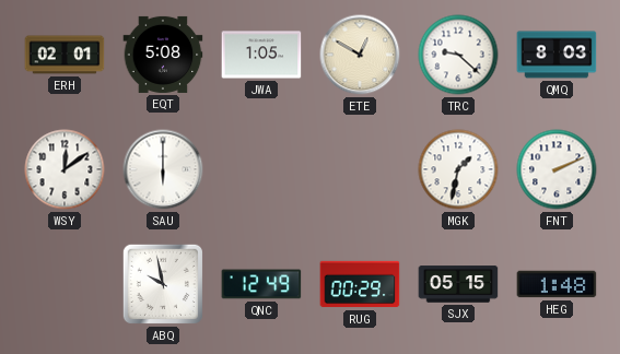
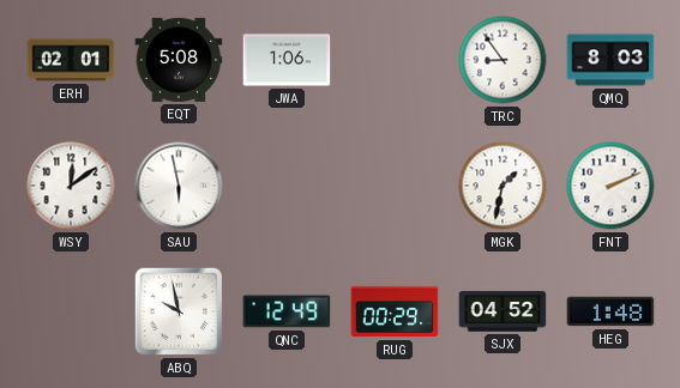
JWA: 1:05 -> 1:06
ETE: 12:50 -> none
TRC: 9:22 -> 8:54
SAU: 6:00 -> 5:58
SJX: 05:15 -> 04:52
